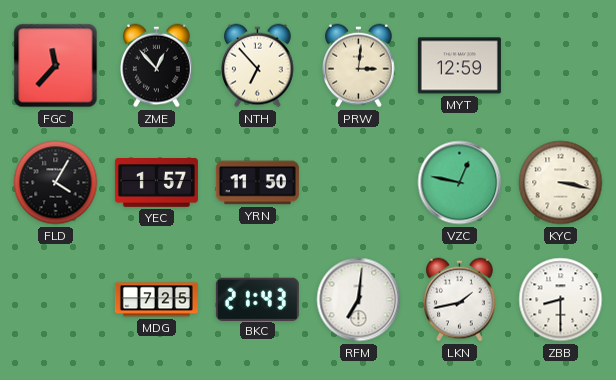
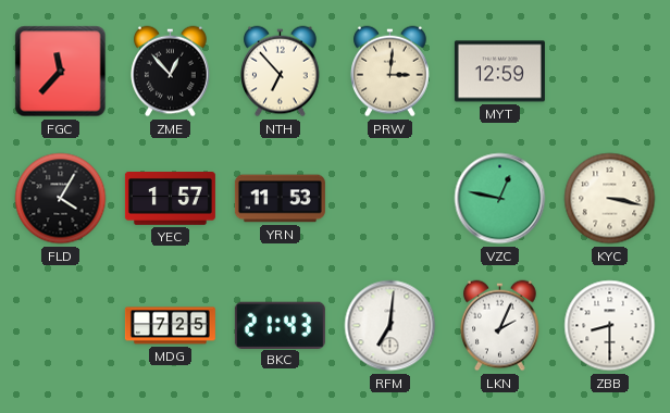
YRN: 11:50 -> 11:53
LKN: 1:43 -> 2:04
